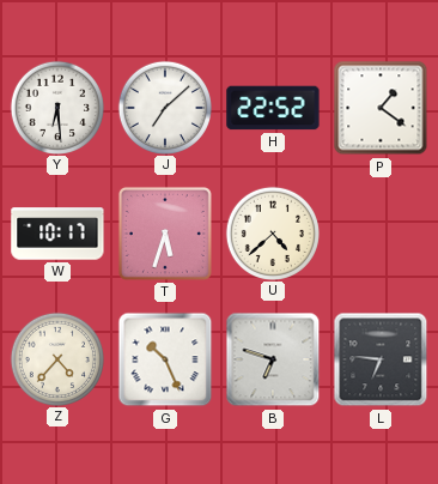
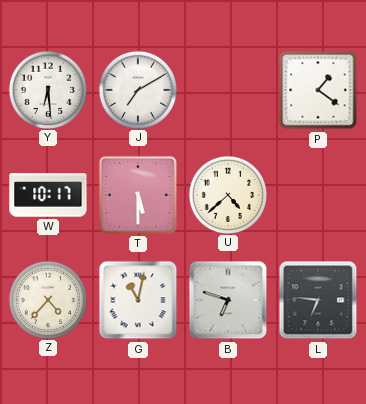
J: 7:08 -> 7:10
H: 22:52 -> none
T: 5:33 -> 5:30
G: 10:26 -> 11:02
